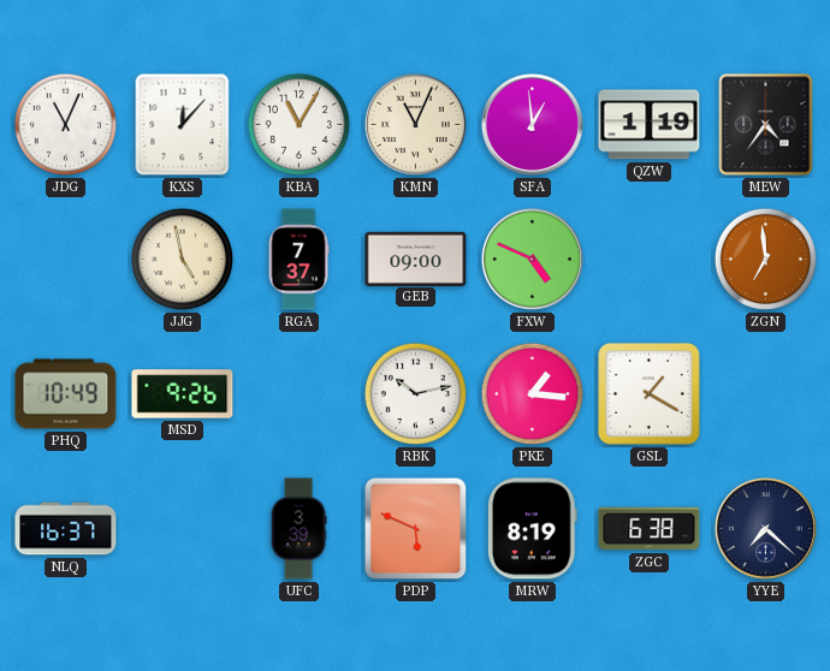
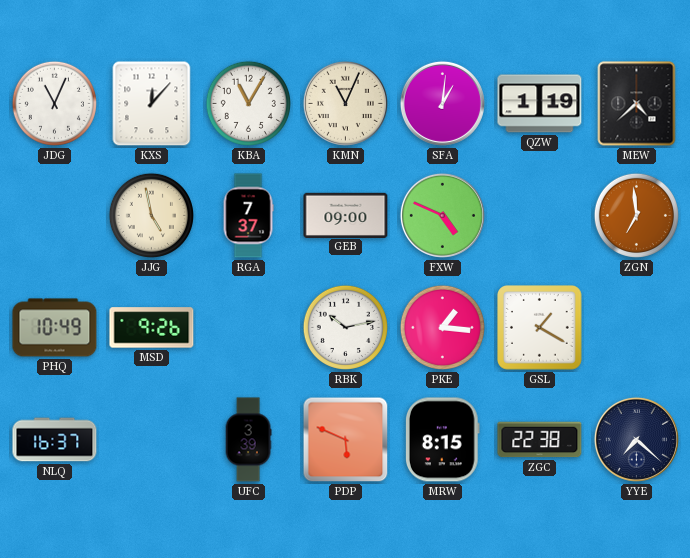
SFA: 12:59 -> 1:01
MEW: 4:36 -> 4:38
MRW: 8:19 -> 8:15
ZGC: 6:38 -> 22:38
